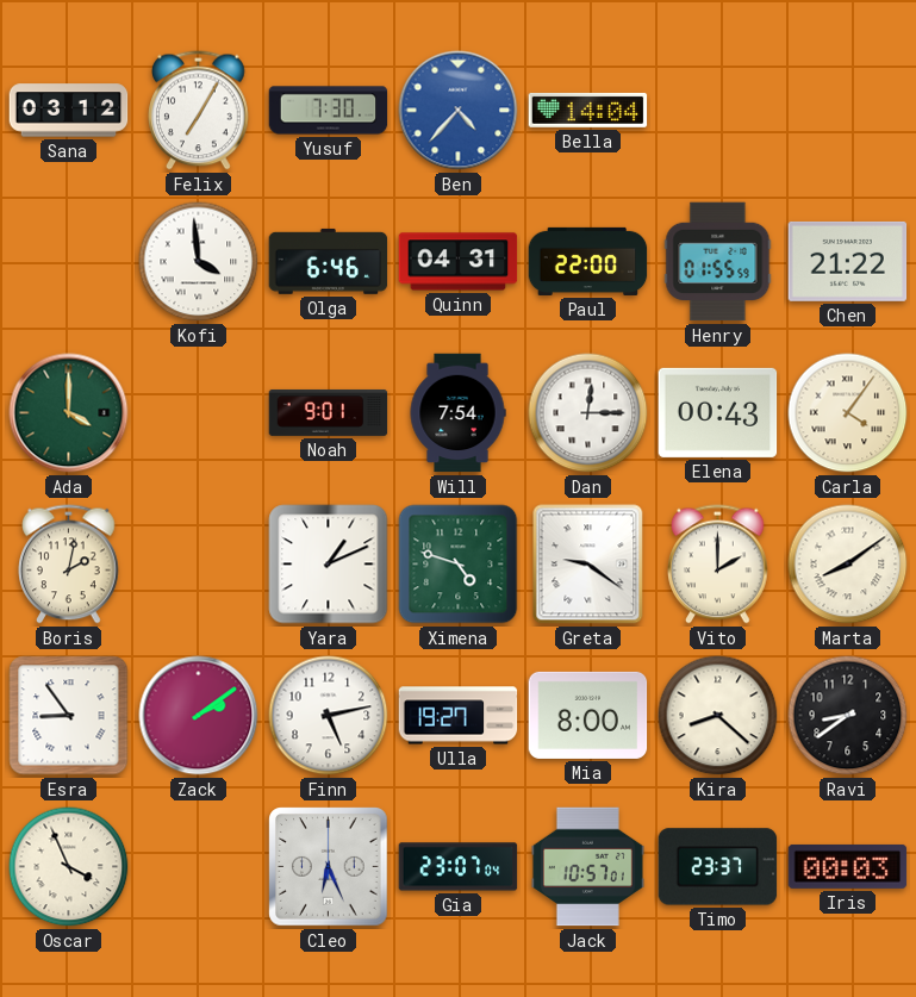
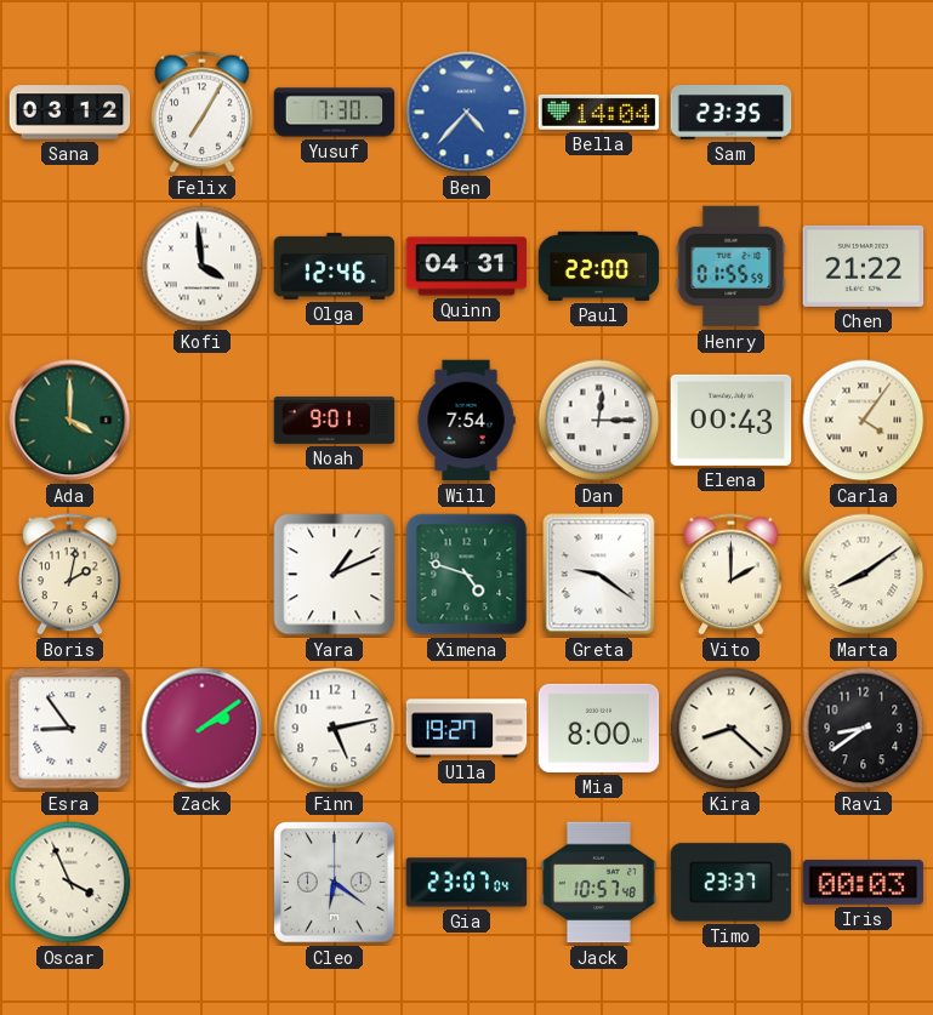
Sam: none -> 23:35
Olga: 6:46 -> 12:46
Cleo: 6:26 -> 6:21
Jack: 10:57:01 -> 10:57:48
